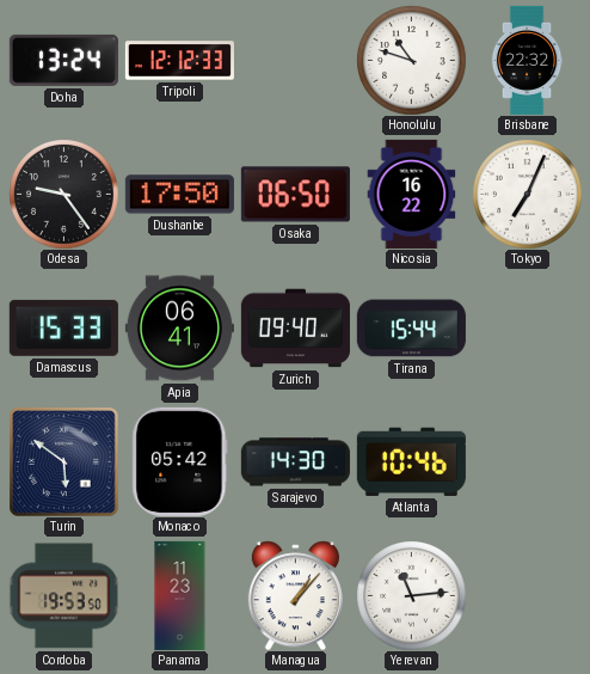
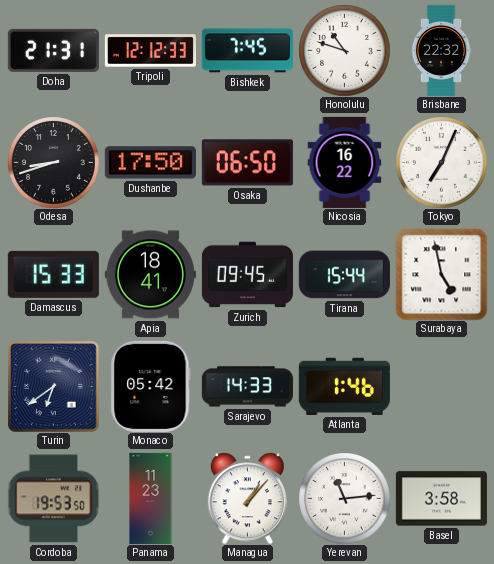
Doha: 13:24 -> 21:31
Bishkek: none -> 7:45
Odesa: 9:24 -> 8:42
Apia: 06:41 -> 18:41
Zurich: 09:40 -> 09:45
Surabaya: none -> 4:58
Turin: 5:51 -> 6:39
Sarajevo: 14:30 -> 14:33
Atlanta: 10:46 -> 1:46
Basel: none -> 3:58
